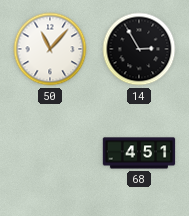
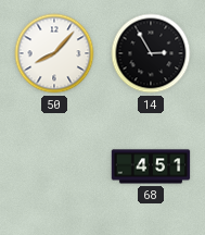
50: 11:07 -> 8:07
